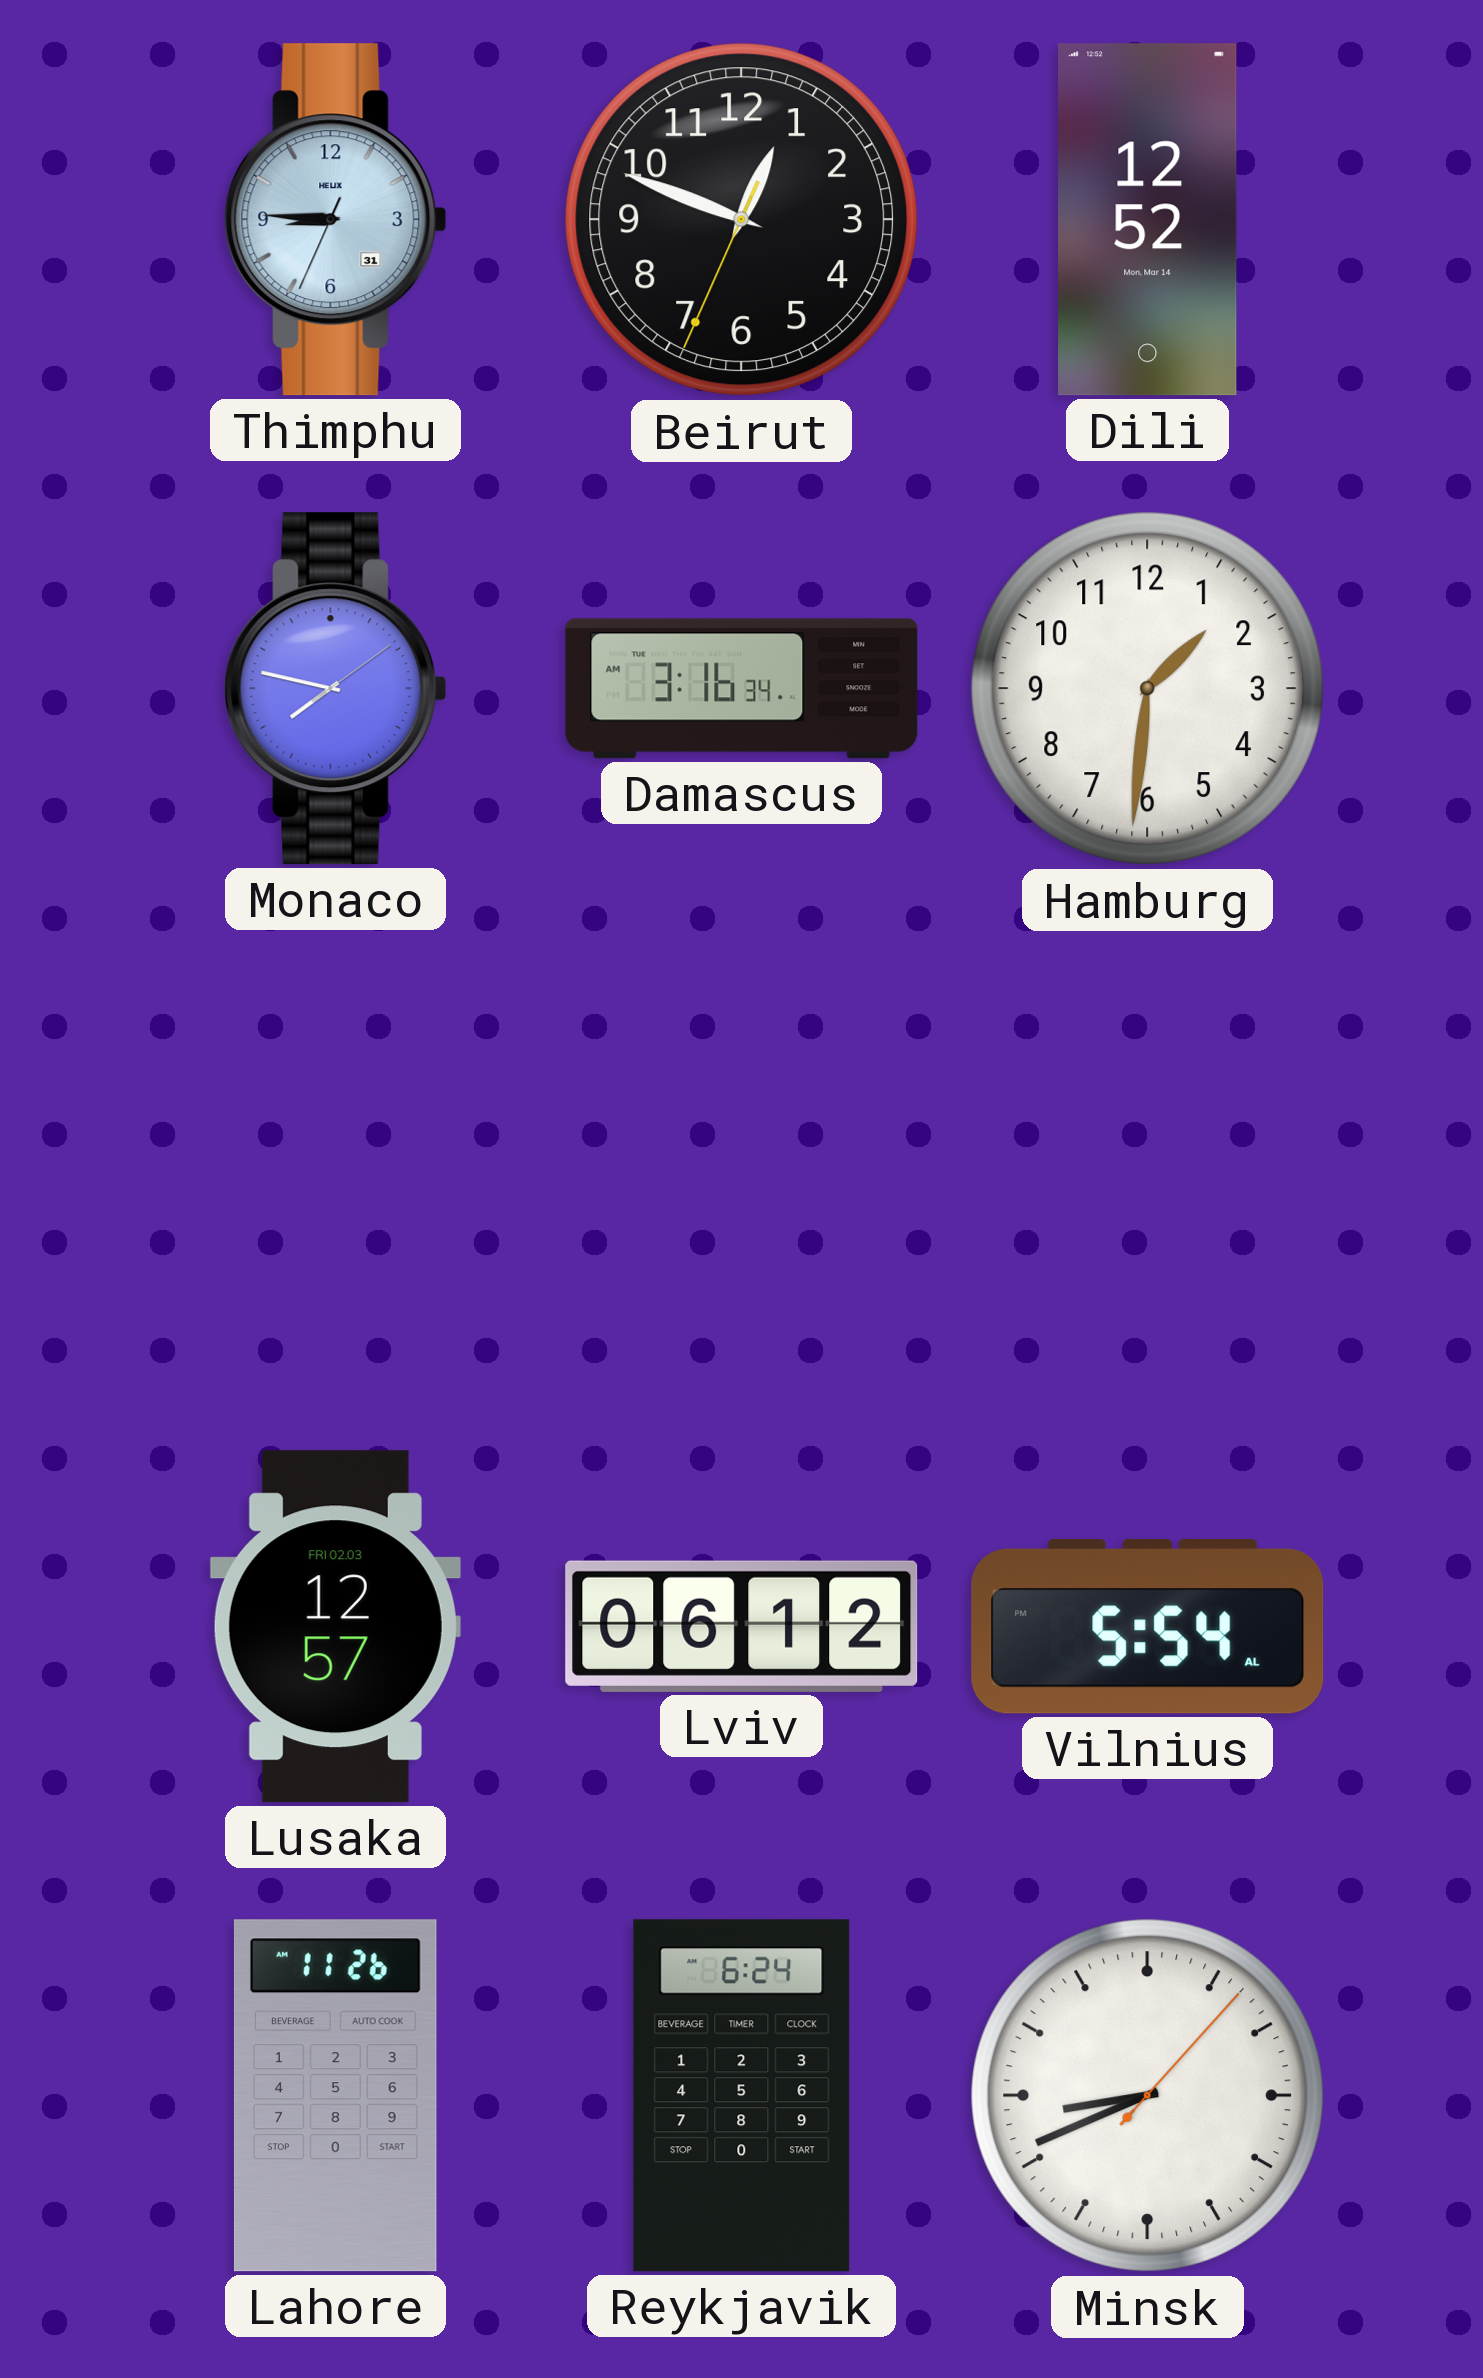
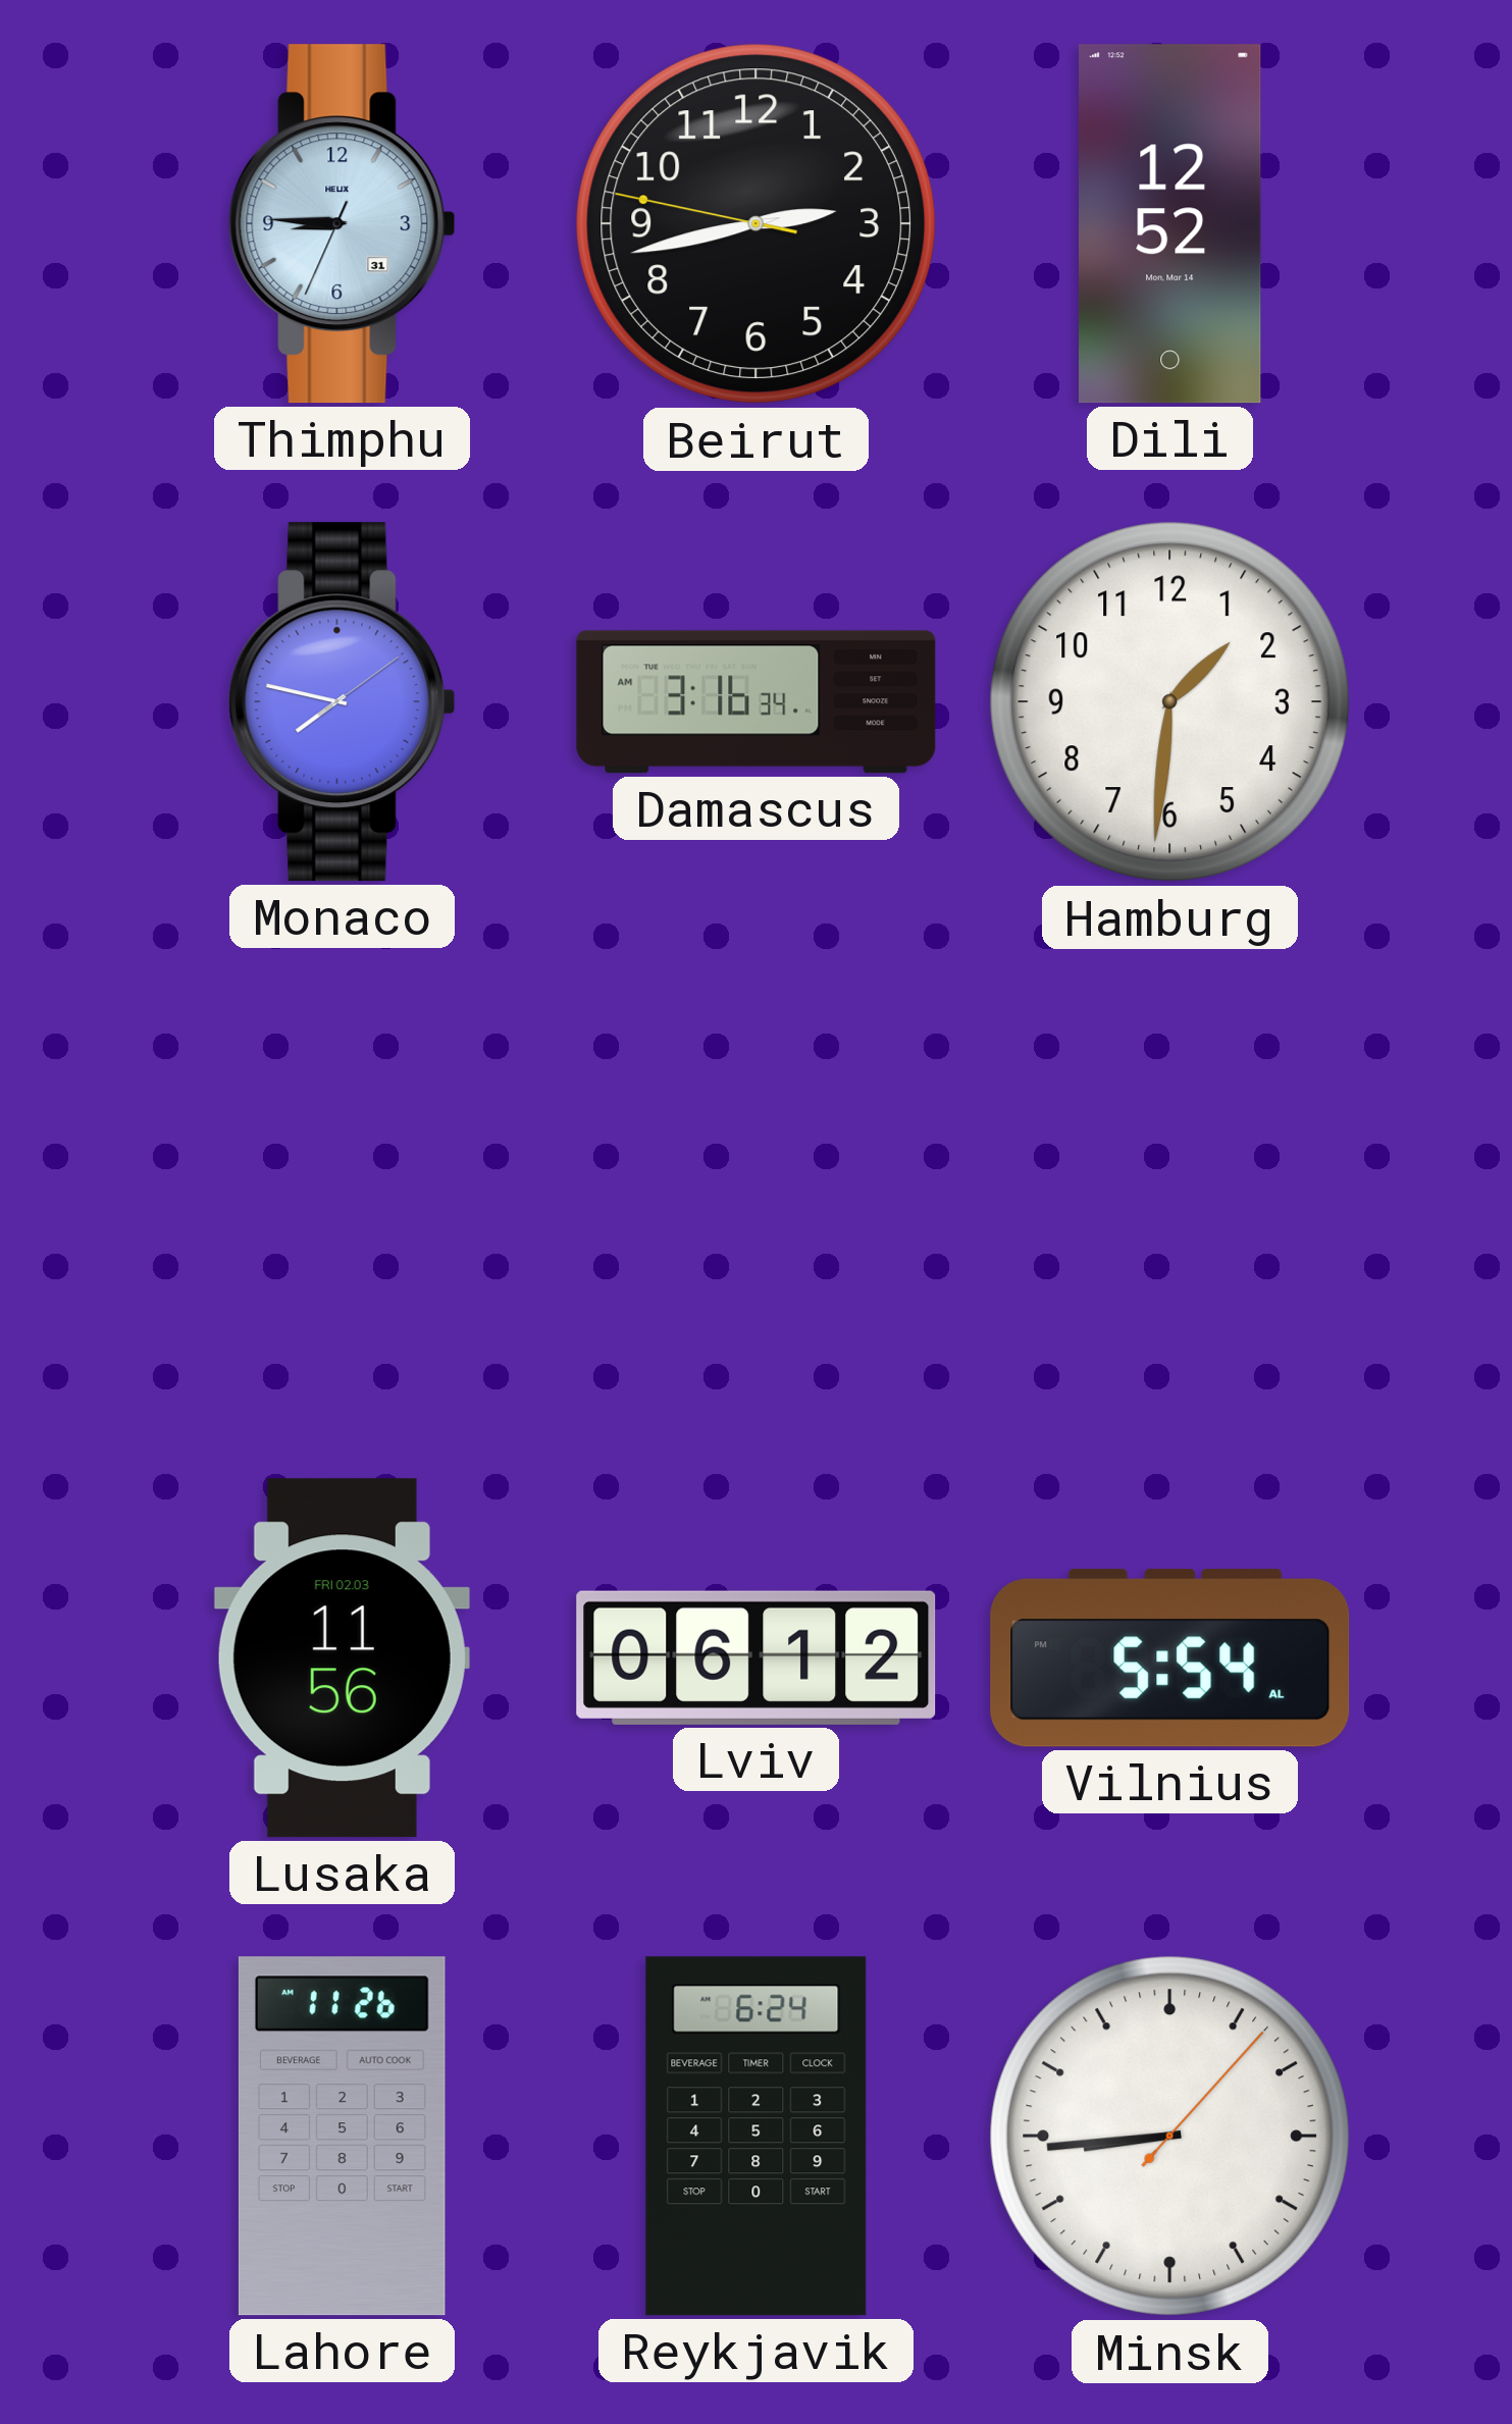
Beirut: 12:48 -> 2:42
Lusaka: 12:57 -> 11:56
Minsk: 8:41 -> 8:44
